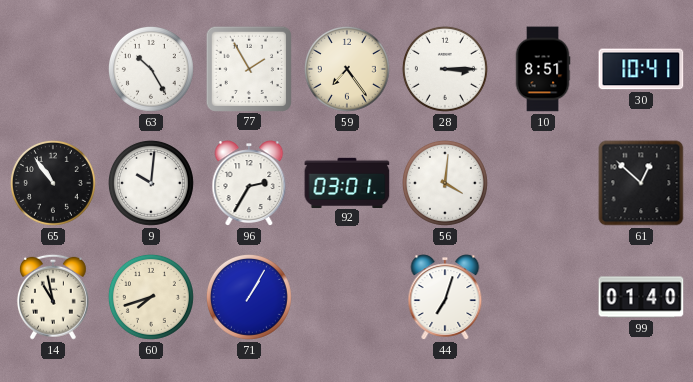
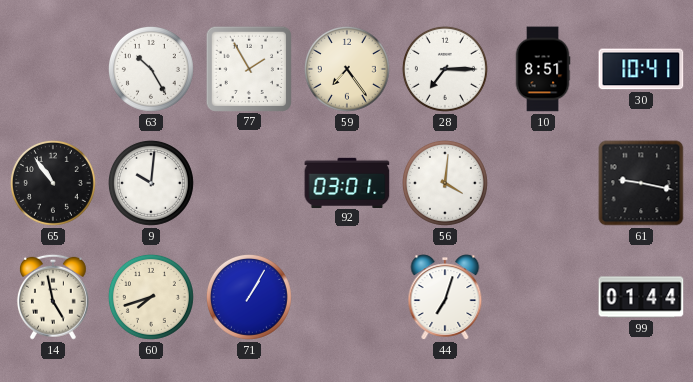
28: 3:15 -> 7:15
96: 2:35 -> none
61: 12:52 -> 9:17
14: 10:58 -> 4:58
99: 01:40 -> 01:44
